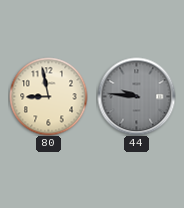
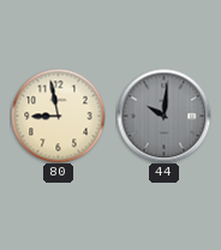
44: 9:46 -> 10:01
